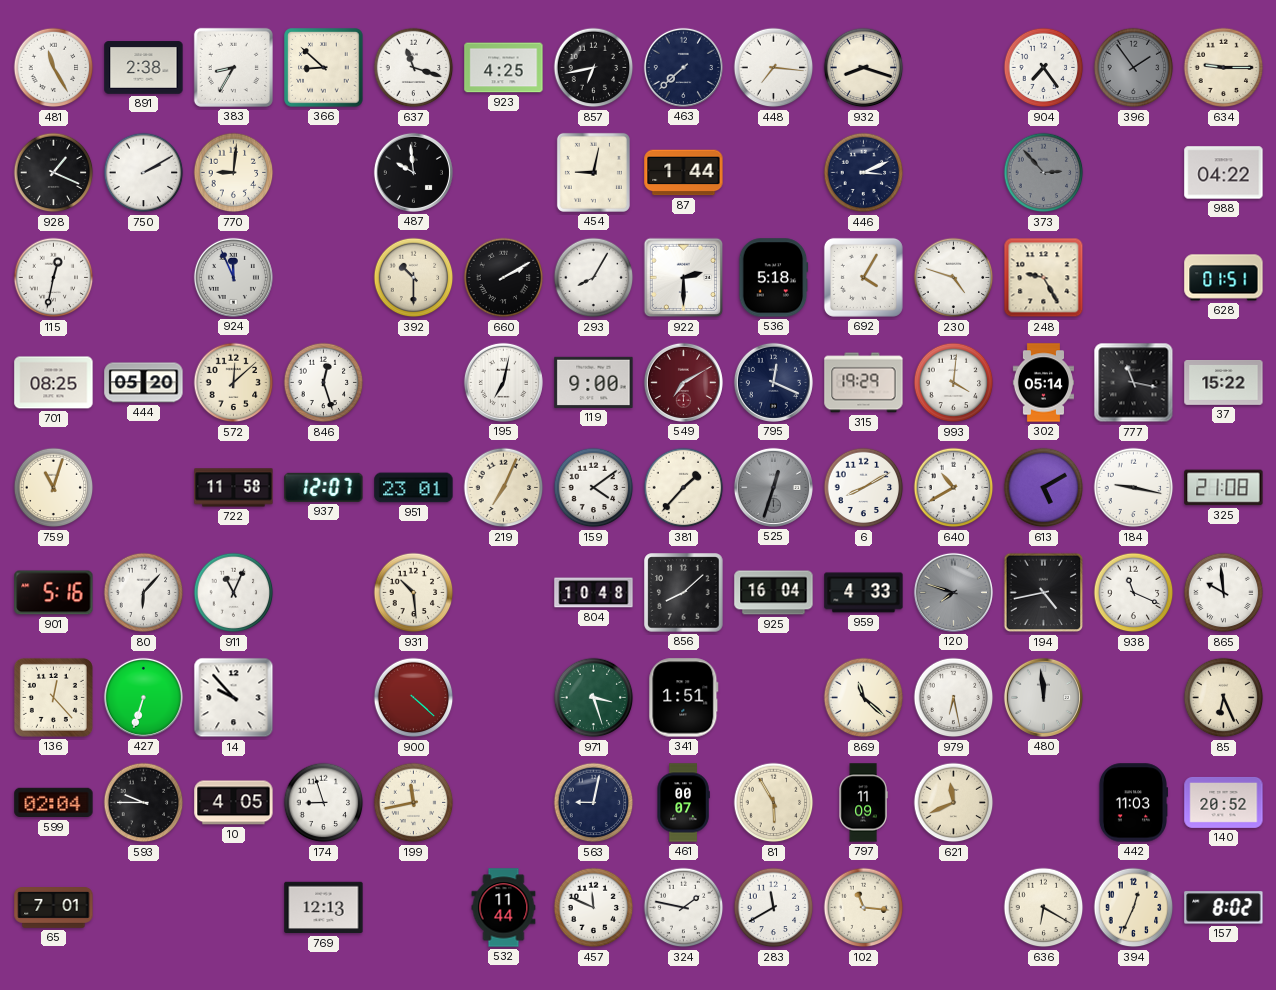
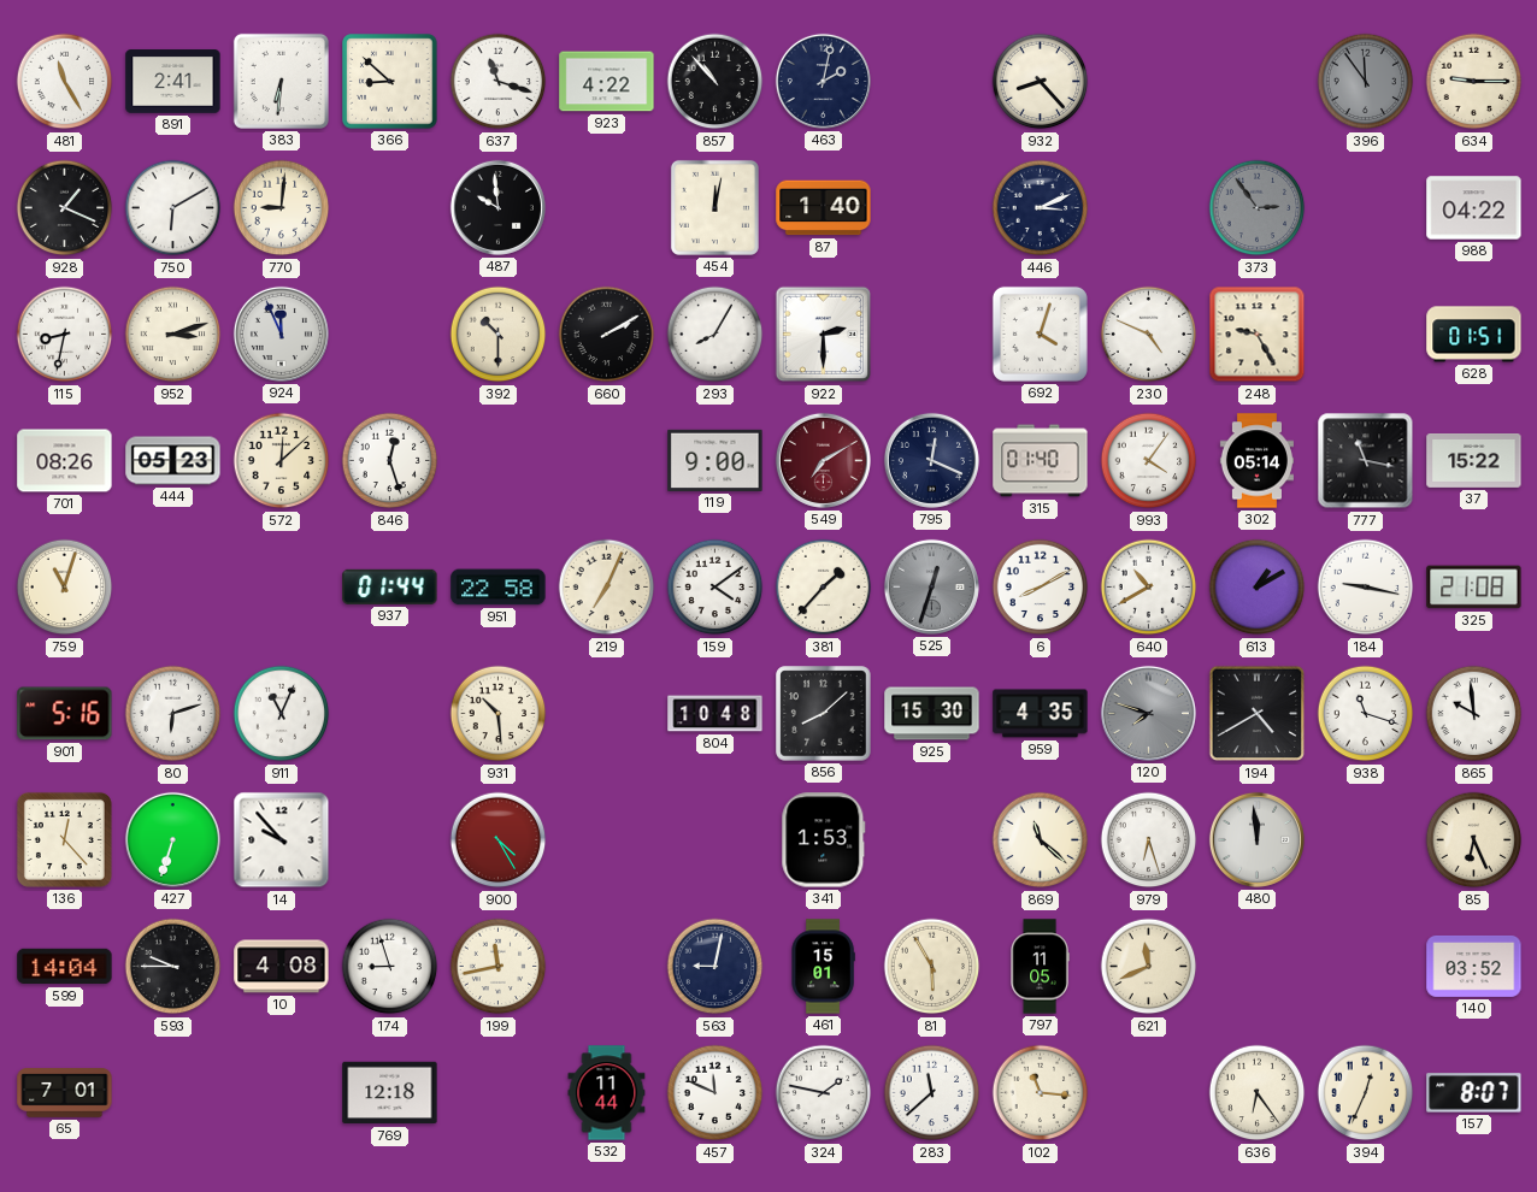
891: 2:38 -> 2:41
383: 8:35 -> 6:31
923: 4:25 -> 4:22
857: 6:43 -> 10:53
463: 7:38 -> 2:02
448: 7:16 -> none
932: 8:18 -> 8:23
904: 7:24 -> none
396: 1:54 -> 11:54
750: 2:10 -> 6:10
454: 9:02 -> 12:02
87: 1:44 -> 1:40
373: 2:53 -> 2:54
115: 12:32 -> 8:32
952: none -> 3:12
536: 5:18 -> none
692: 4:05 -> 4:03
230: 4:48 -> 4:49
701: 08:25 -> 08:26
444: 05:20 -> 05:23
195: 7:02 -> none
315: 19:29 -> 01:40
993: 4:01 -> 4:06
722: 11:58 -> none
937: 12:07 -> 01:44
951: 23:01 -> 22:58
613: 5:10 -> 1:10
80: 6:07 -> 6:12
925: 16:04 -> 15:30
959: 4:33 -> 4:35
194: 4:43 -> 4:40
938: 11:19 -> 11:18
900: 4:22 -> 4:25
971: 3:27 -> none
341: 1:51 -> 1:53
979: 6:28 -> 6:27
599: 02:04 -> 14:04
10: 4:05 -> 4:08
461: 00:07 -> 15:01
797: 11:09 -> 11:05
442: 11:03 -> none
140: 20:52 -> 03:52
769: 12:13 -> 12:18
283: 11:40 -> 11:38
636: 6:20 -> 6:24
157: 8:02 -> 8:07
